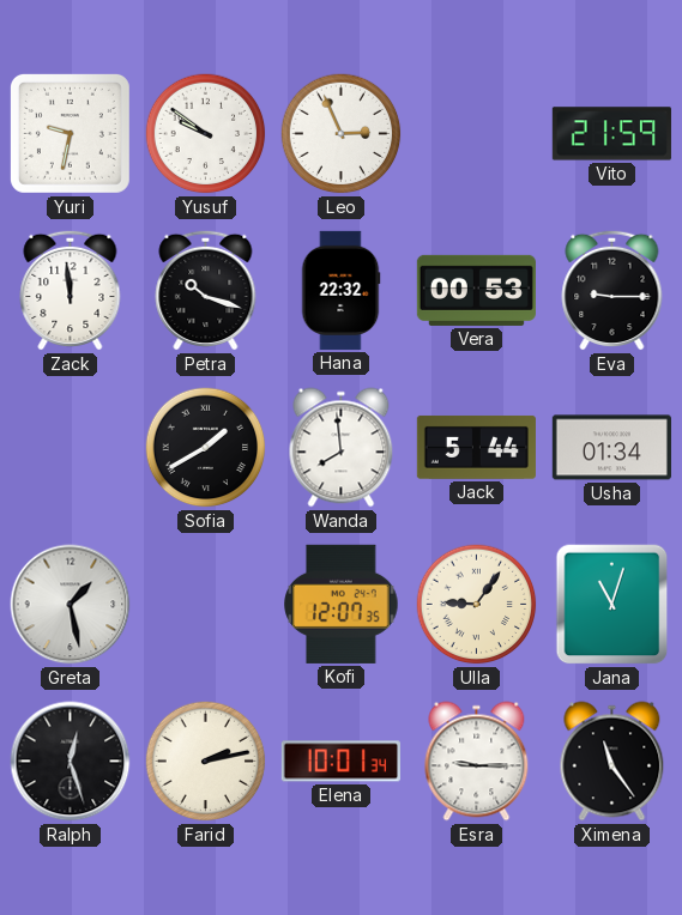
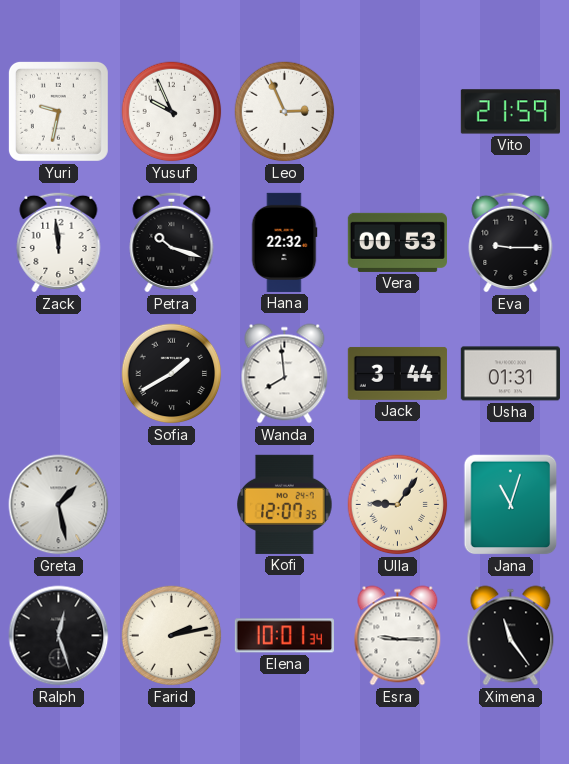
Yusuf: 9:51 -> 9:56
Jack: 5:44 -> 3:44
Usha: 01:34 -> 01:31
